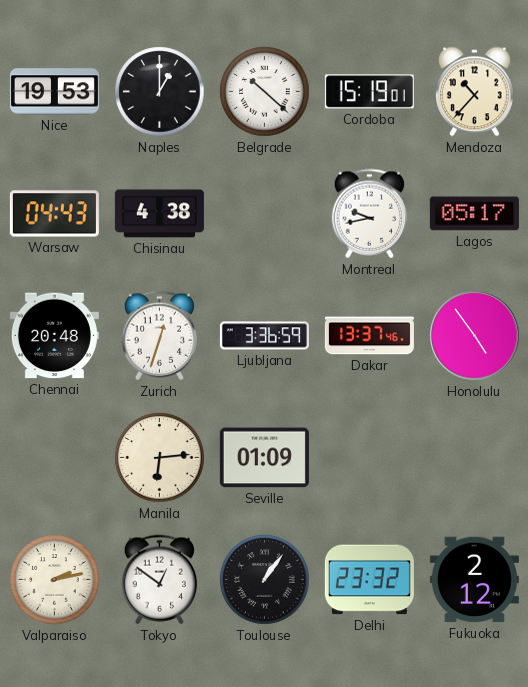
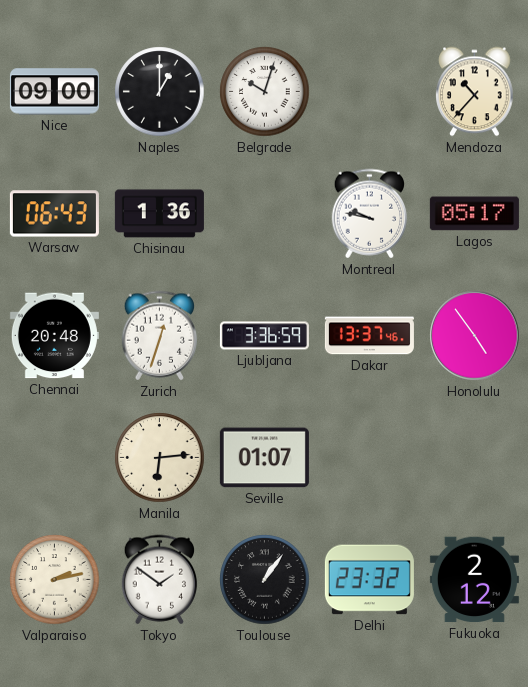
Nice: 19:53 -> 09:00
Belgrade: 10:22 -> 10:03
Cordoba: 15:19 -> none
Warsaw: 04:43 -> 06:43
Chisinau: 4:38 -> 1:36
Montreal: 9:43 -> 9:47
Seville: 01:09 -> 01:07
Tokyo: 12:51 -> 1:51
